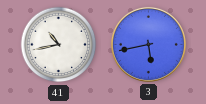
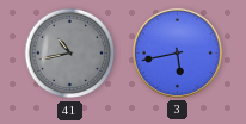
41 dial: white -> grey
